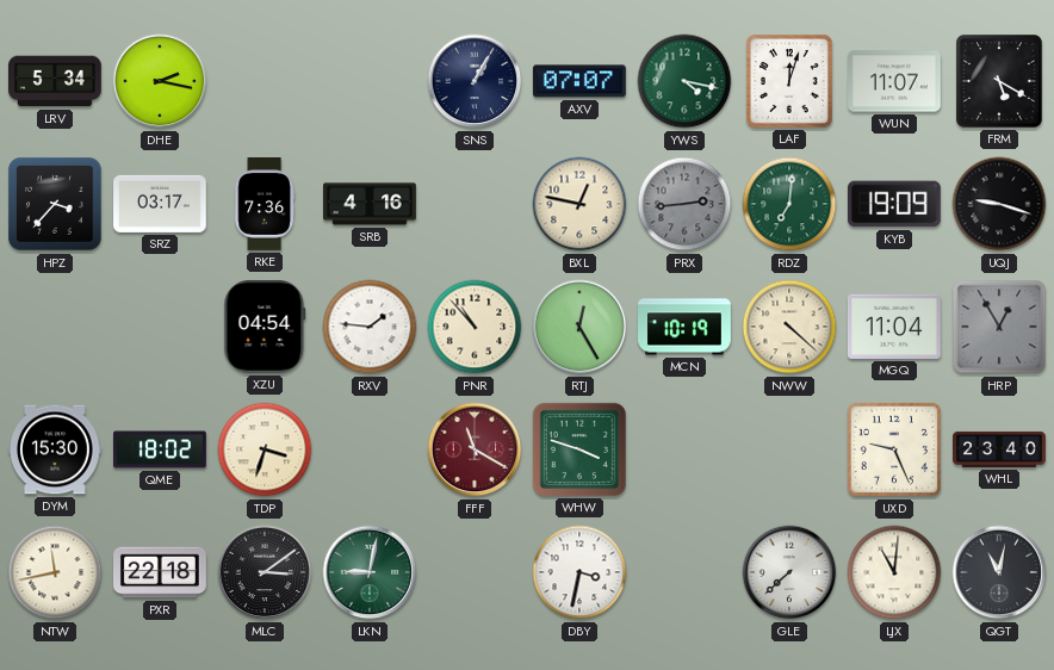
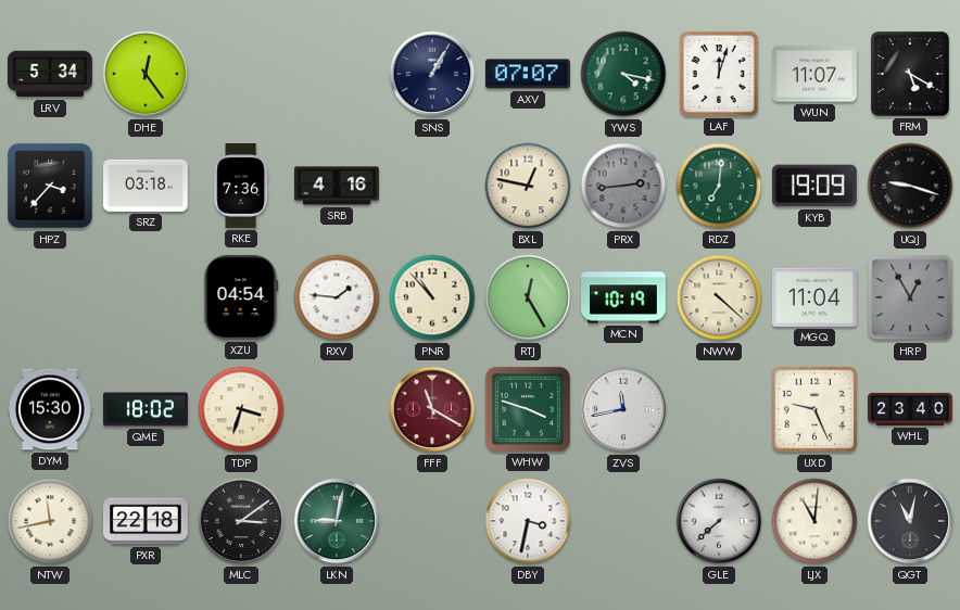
DHE: 2:17 -> 12:24
SRZ: 03:17 -> 03:18
ZVS: none -> 11:43
